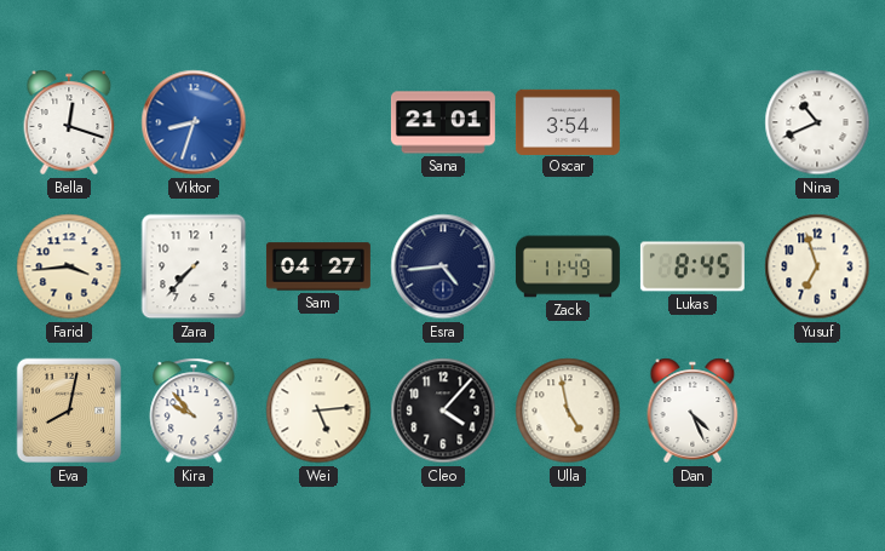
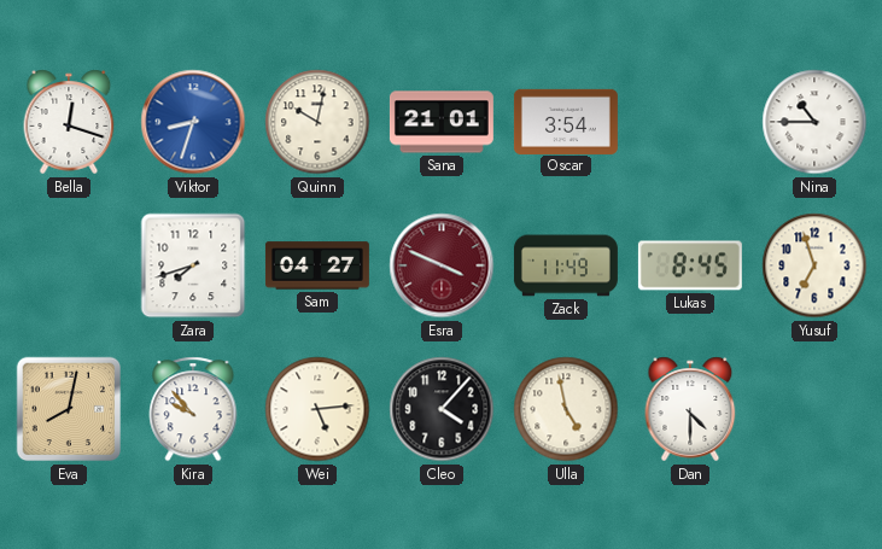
Quinn: none -> 10:02
Nina: 10:41 -> 10:45
Farid: 3:44 -> none
Zara: 7:37 -> 7:42
Esra: 4:44 -> 3:49
Esra dial: navy -> burgundy
Dan: 4:26 -> 4:30
